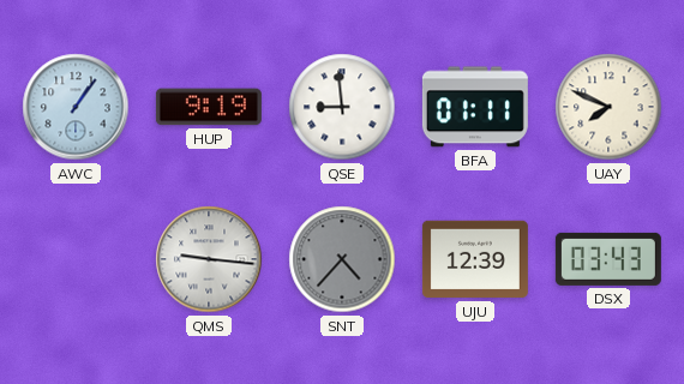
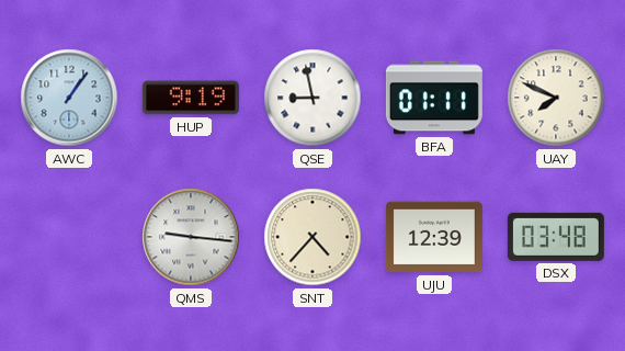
QSE: 8:59 -> 8:58
SNT dial: grey -> cream
DSX: 03:43 -> 03:48
